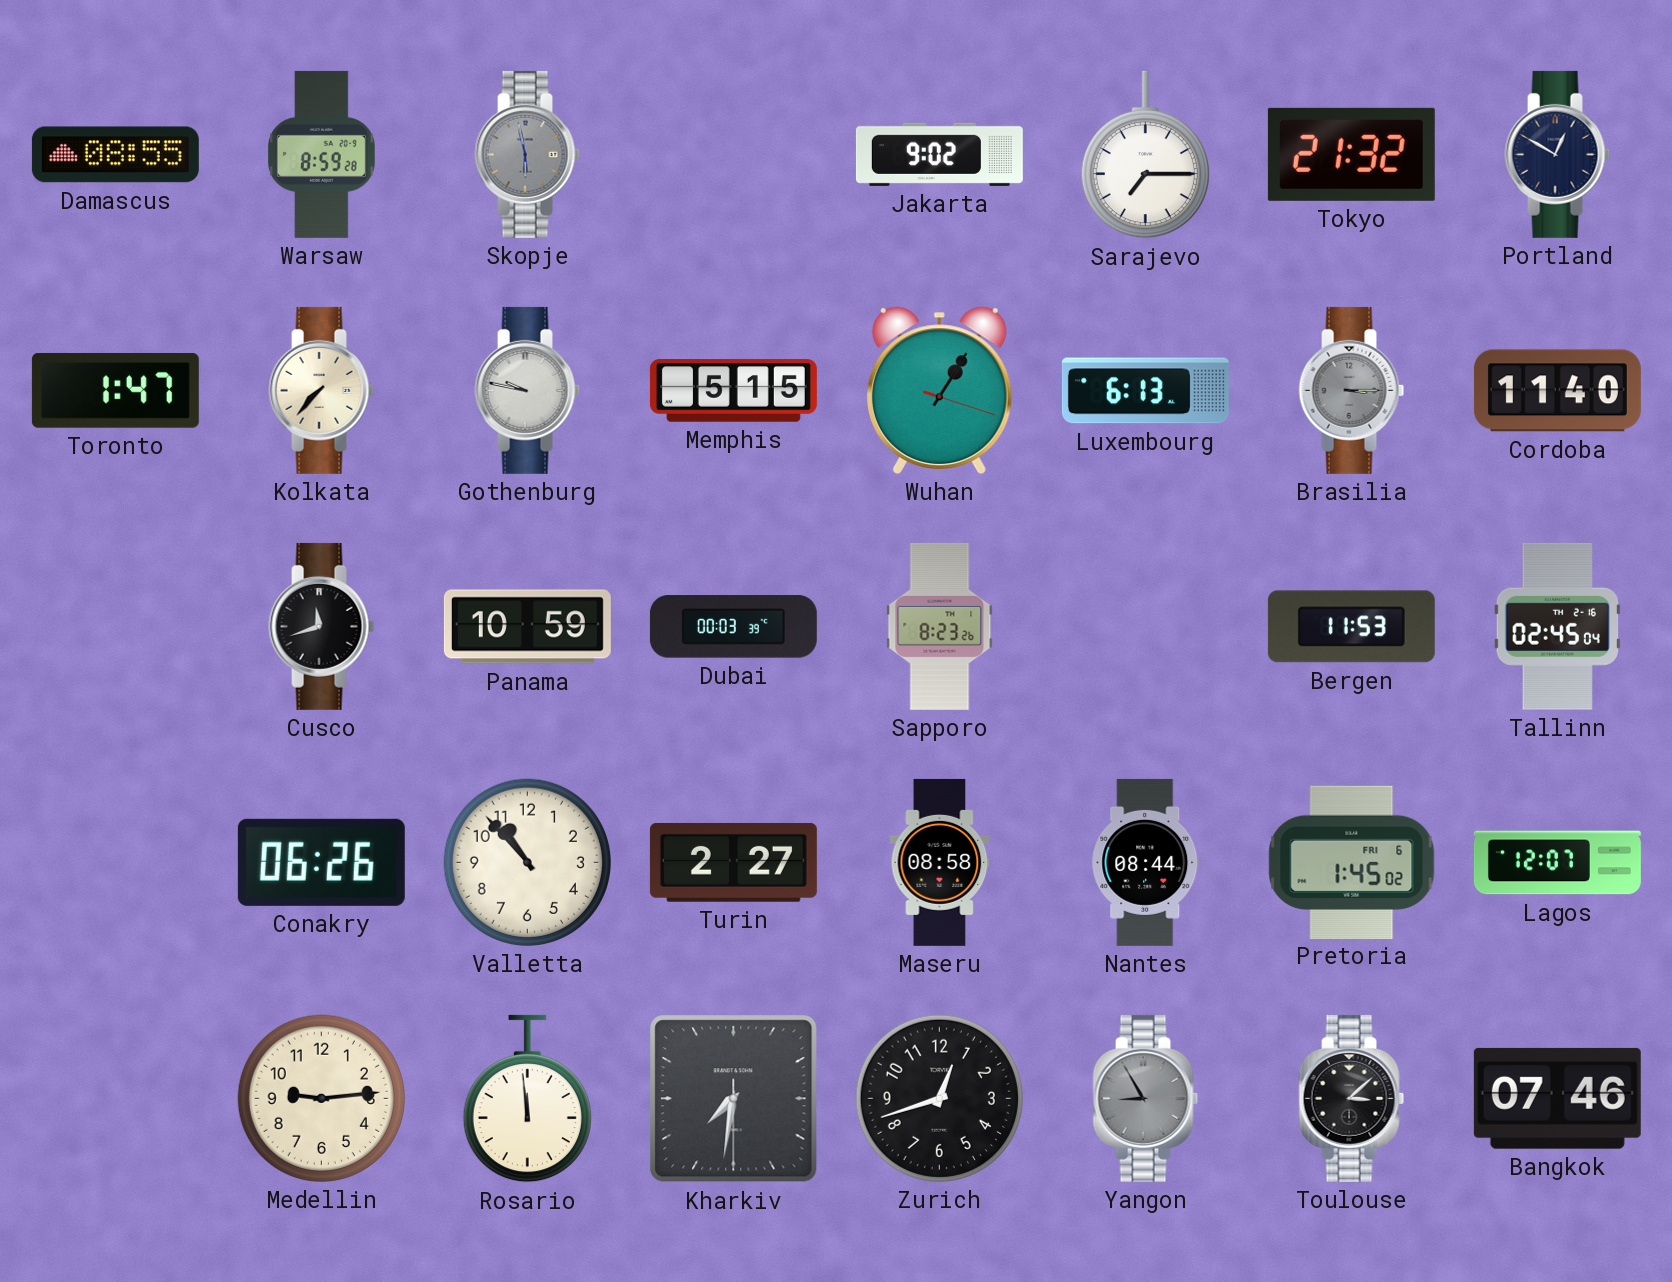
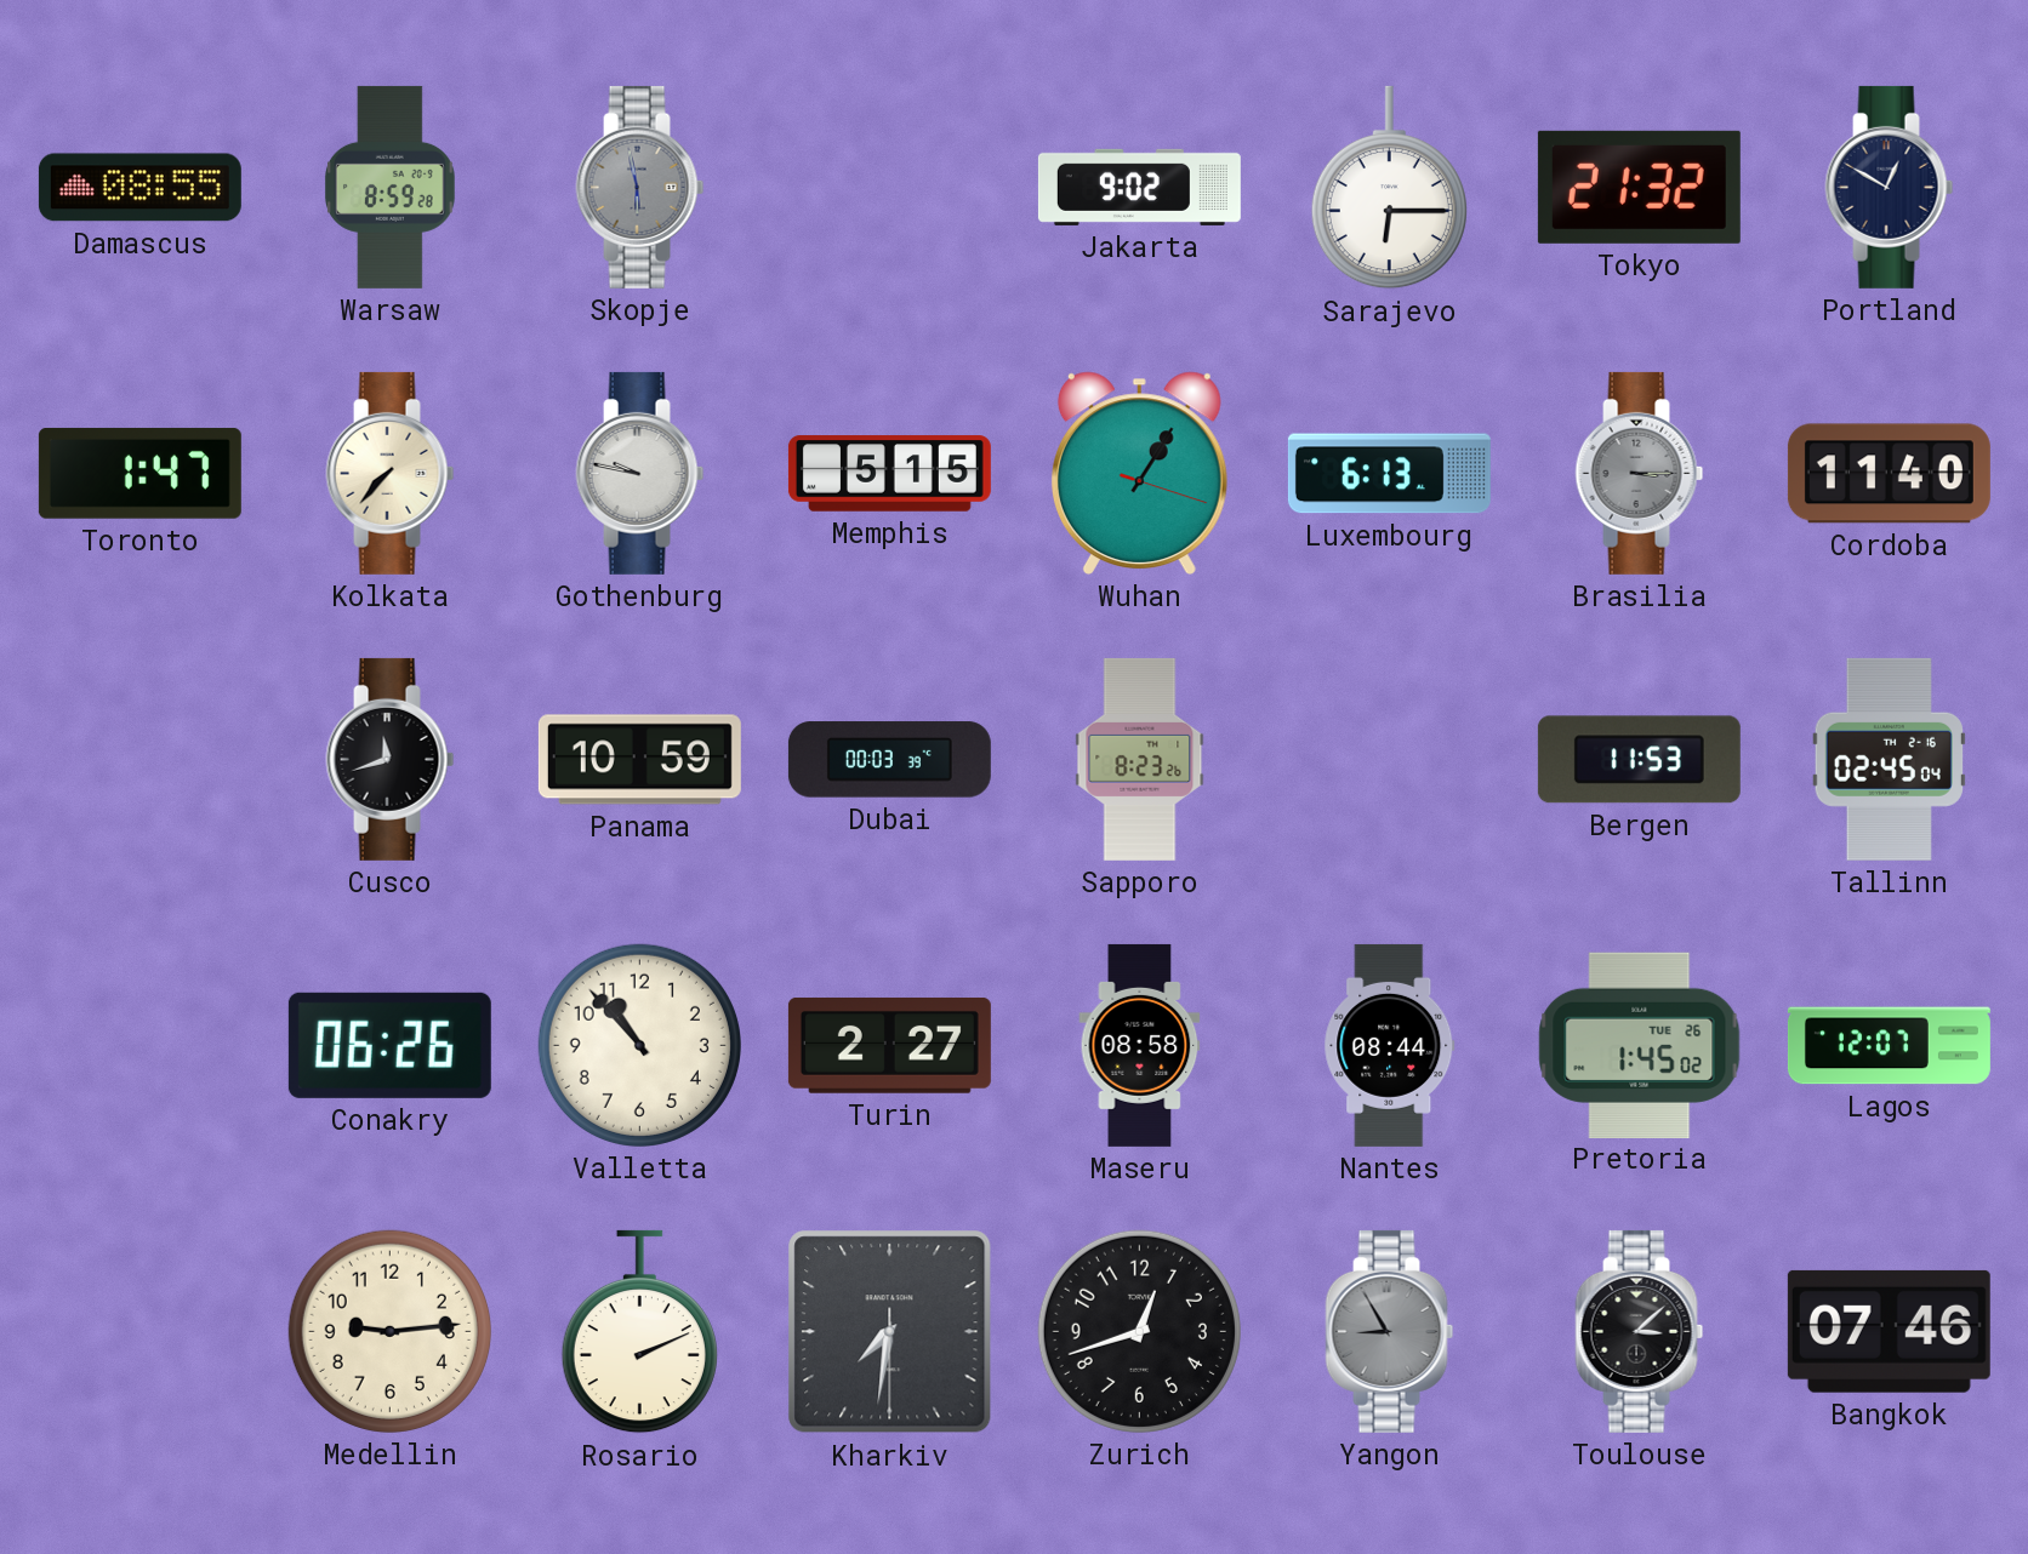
Sarajevo: 7:15 -> 6:15
Pretoria date: FRI 6 -> TUE 26
Rosario: 11:59 -> 2:11
